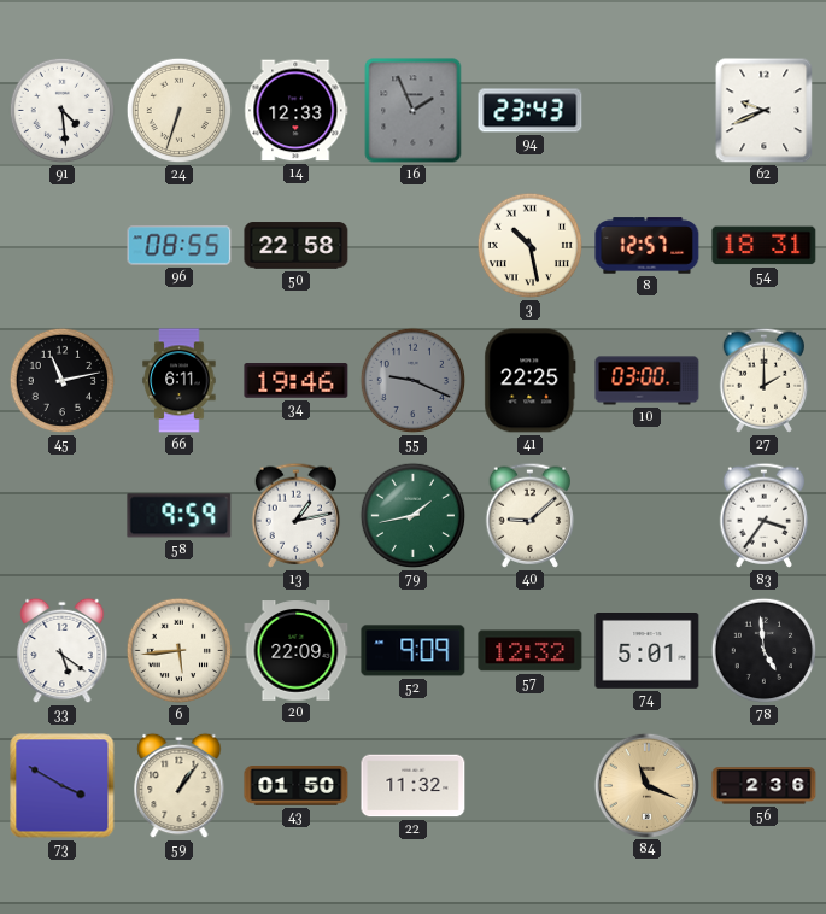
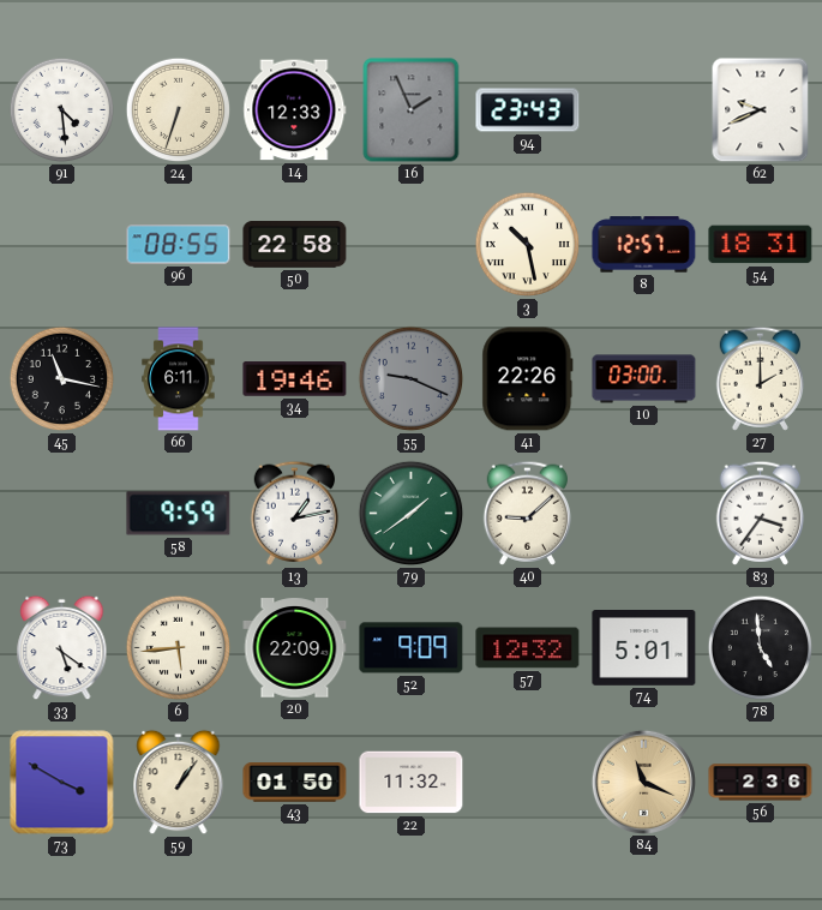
45: 11:13 -> 11:17
41: 22:25 -> 22:26
79: 1:43 -> 1:39
